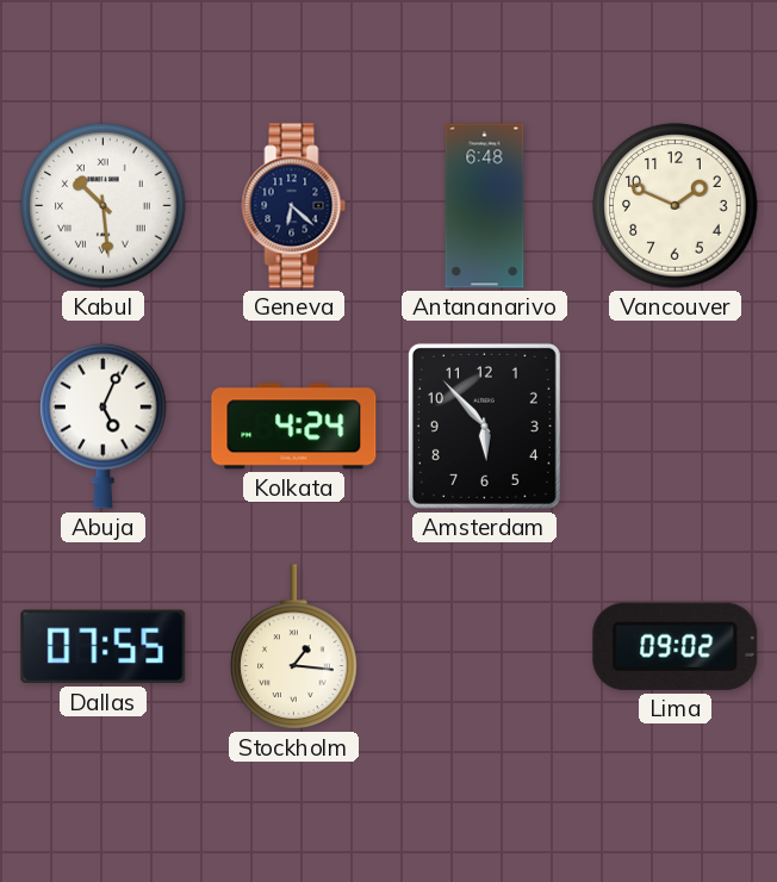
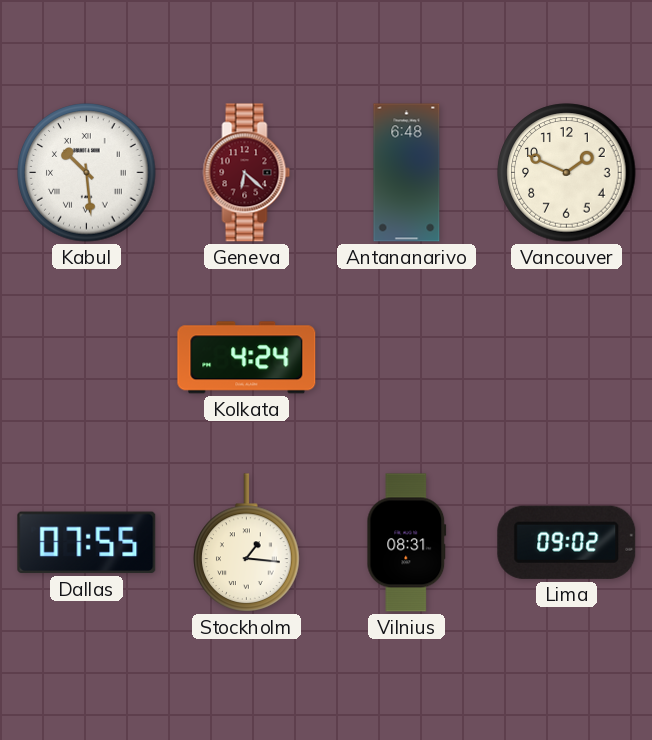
Geneva dial: navy -> burgundy
Abuja: 5:04 -> none
Amsterdam: 5:53 -> none
Vilnius: none -> 08:31
